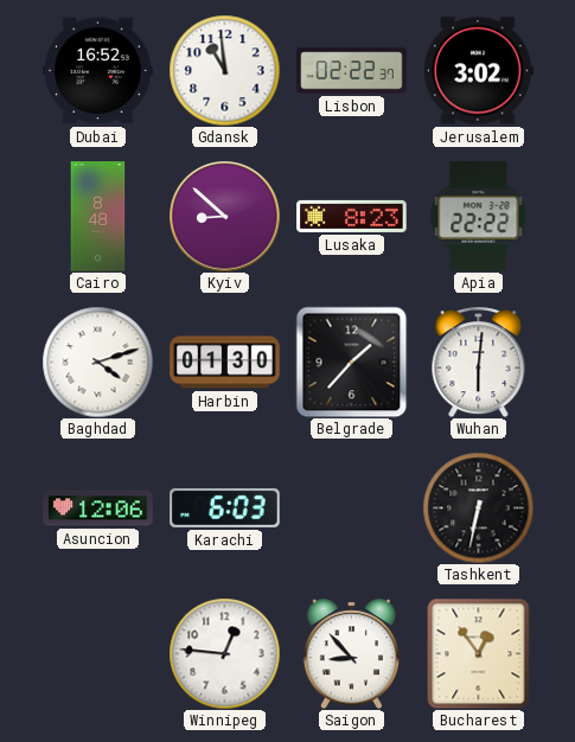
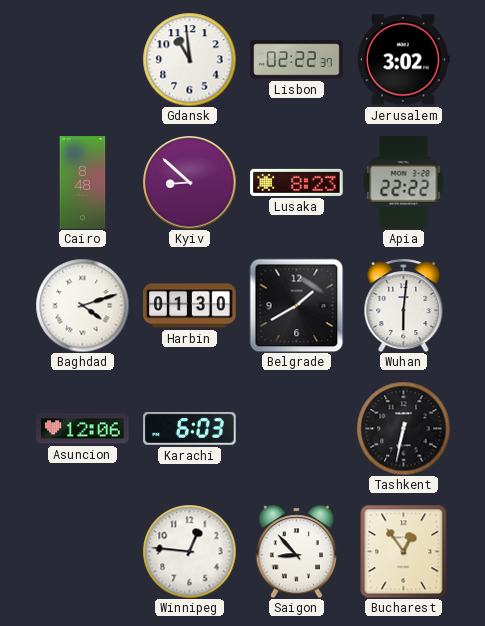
Dubai: 16:52 -> none
Belgrade: 1:37 -> 1:40
